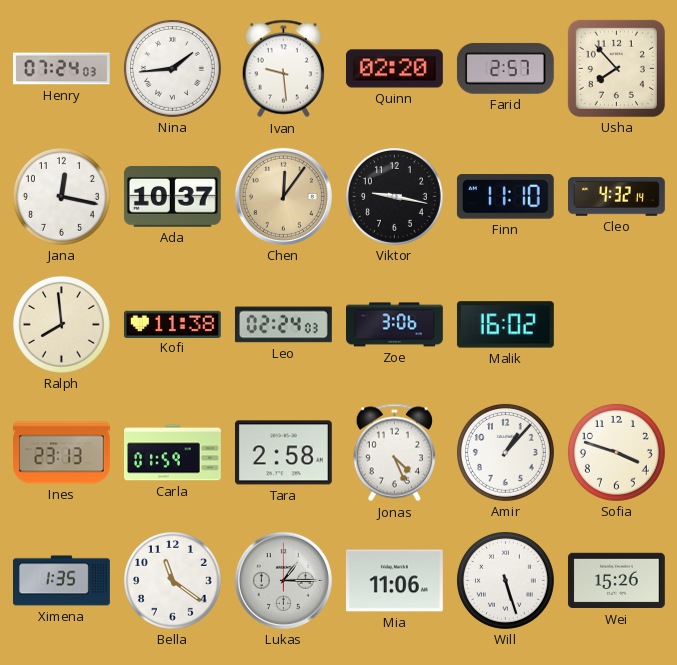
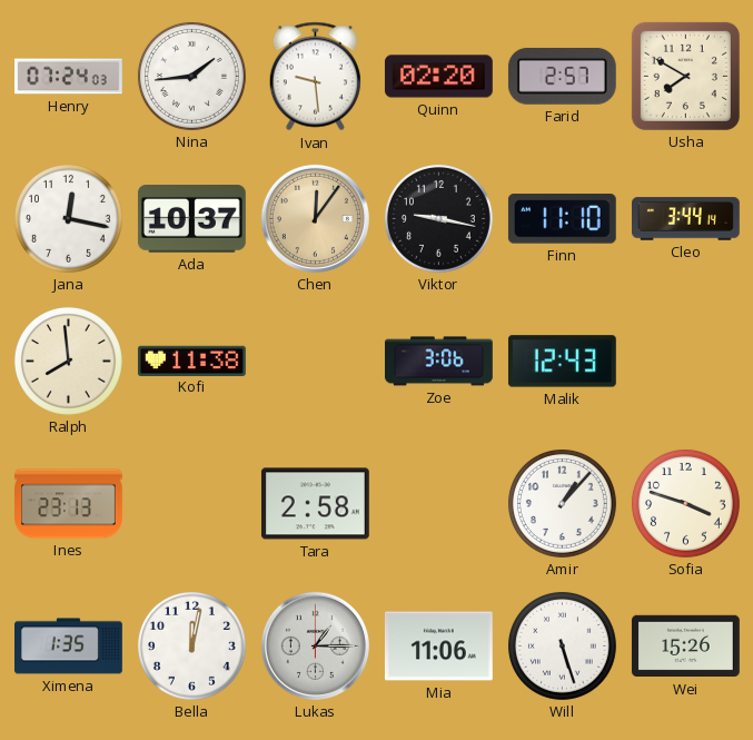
Usha: 7:53 -> 7:50
Cleo: 4:32 -> 3:44
Leo: 02:24 -> none
Malik: 16:02 -> 12:43
Carla: 01:59 -> none
Jonas: 4:26 -> none
Bella: 11:21 -> 12:02
